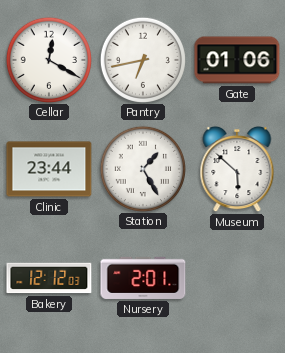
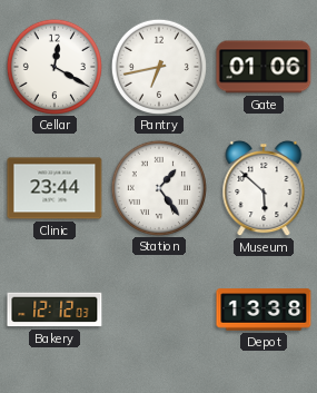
Station: 1:25 -> 1:24
Nursery: 2:01 -> none
Depot: none -> 13:38
